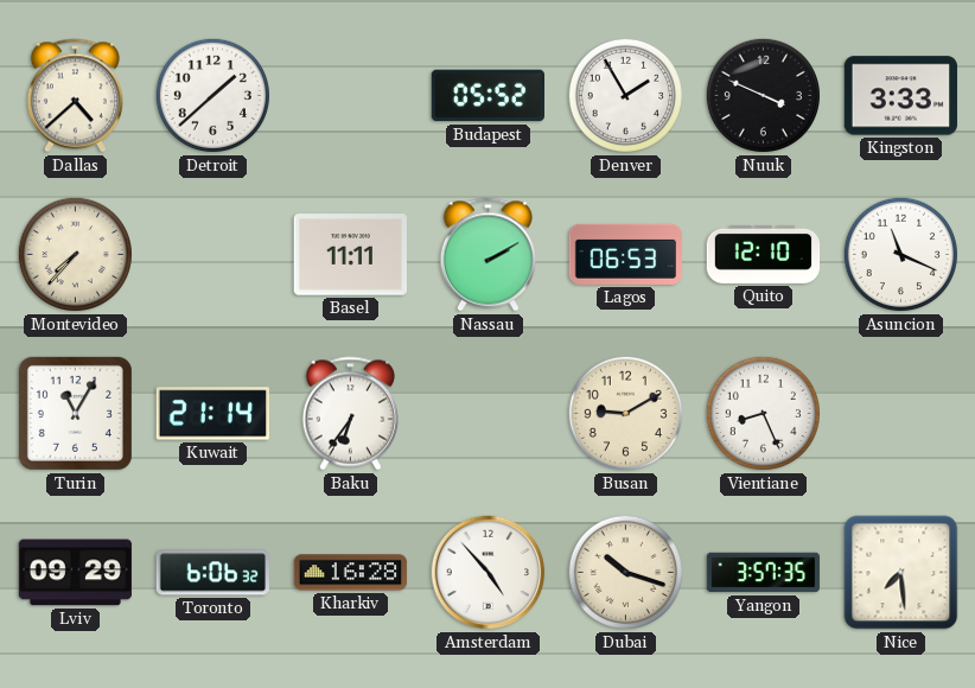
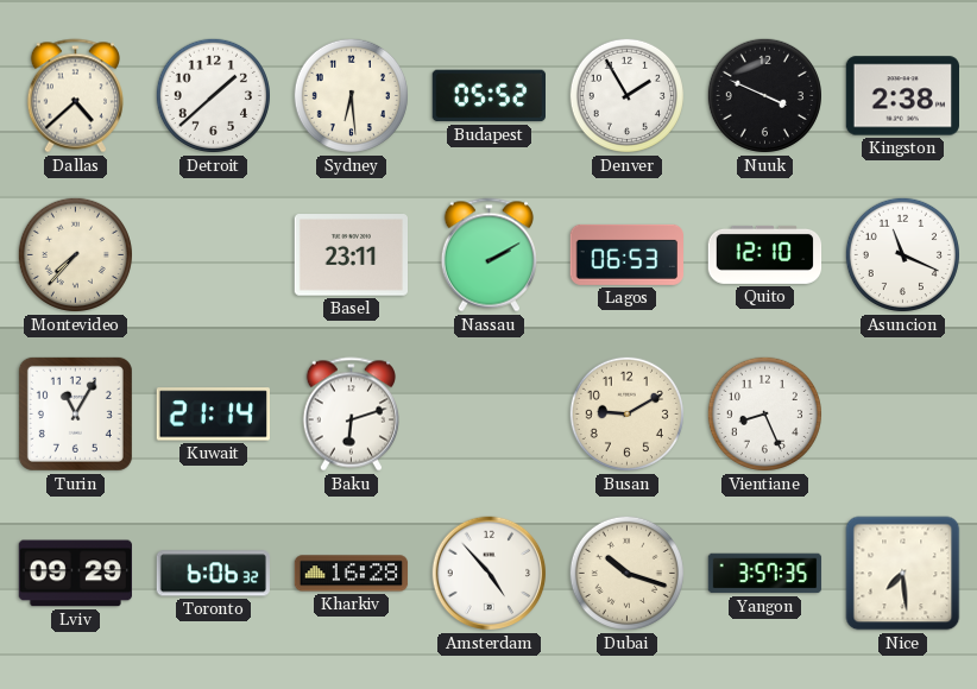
Sydney: none -> 6:29
Kingston: 3:33 -> 2:38
Basel: 11:11 -> 23:11
Baku: 6:36 -> 6:12
